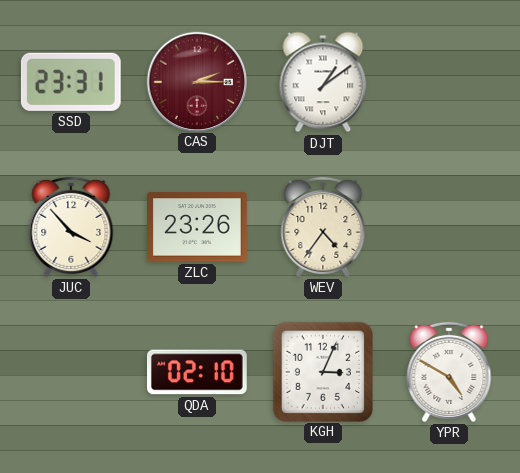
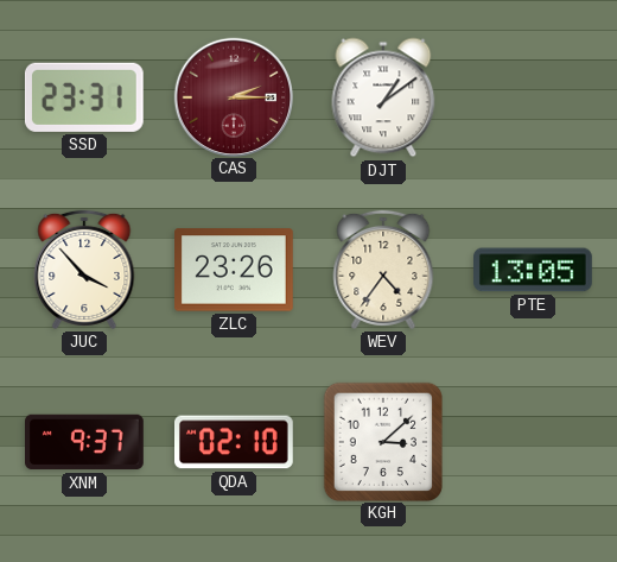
PTE: none -> 13:05
XNM: none -> 9:37
KGH: 3:04 -> 3:08
YPR: 4:50 -> none
